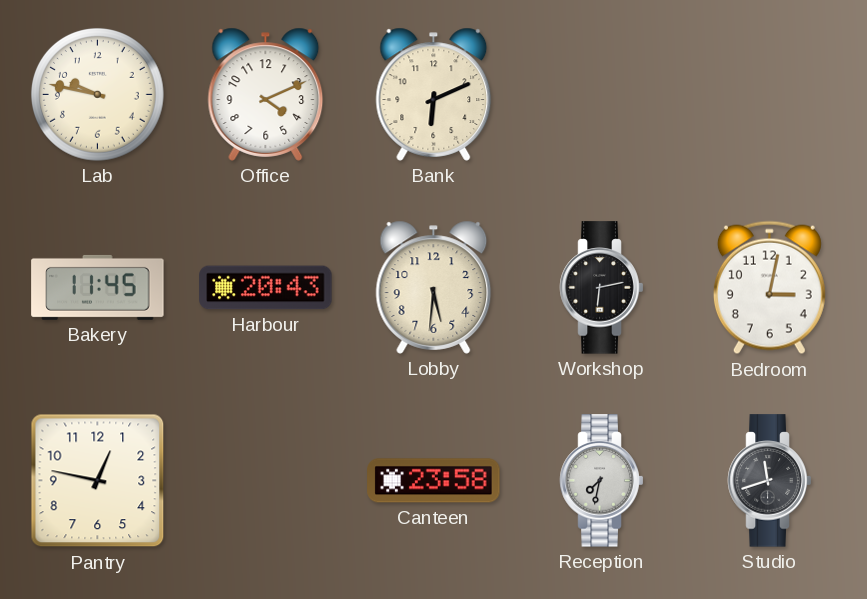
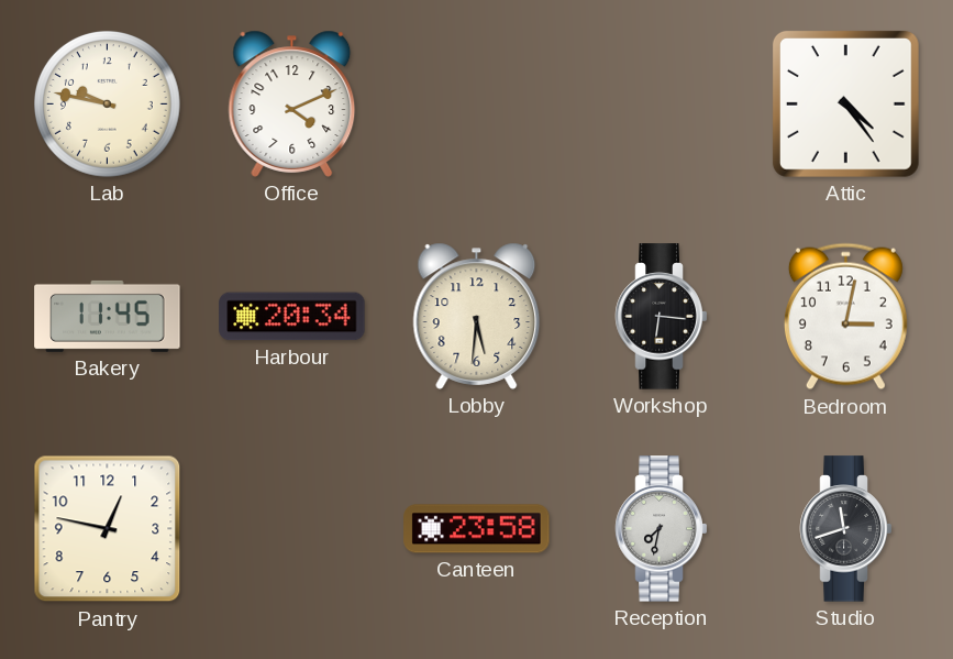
Bank: 6:11 -> none
Attic: none -> 4:24
Harbour: 20:43 -> 20:34
Workshop: 6:13 -> 6:16
